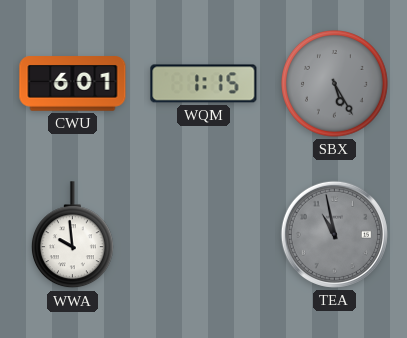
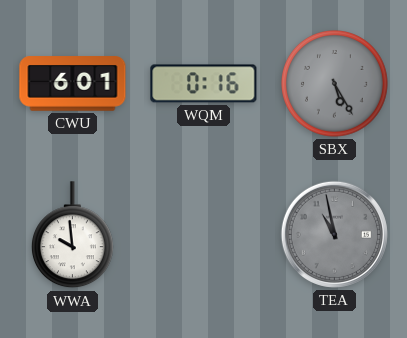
WQM: 1:15 -> 0:16
